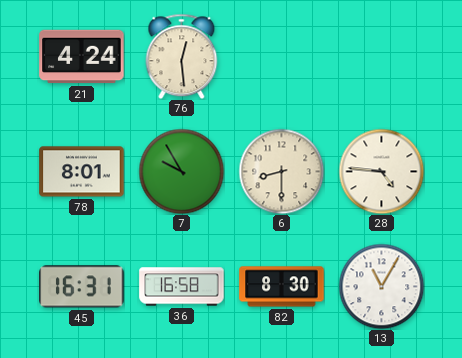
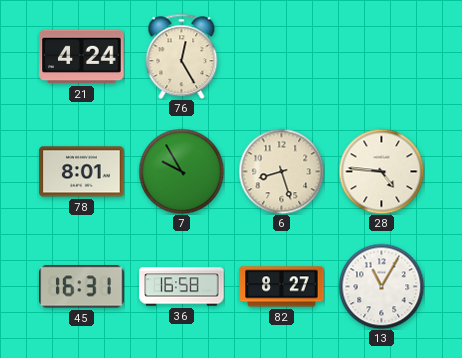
76: 12:29 -> 12:25
6: 8:30 -> 8:27
82: 8:30 -> 8:27
